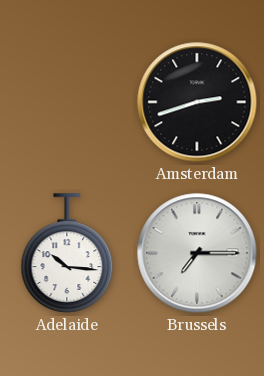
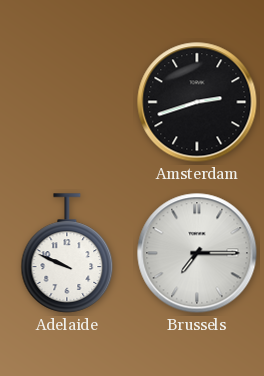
Adelaide: 10:16 -> 9:49
